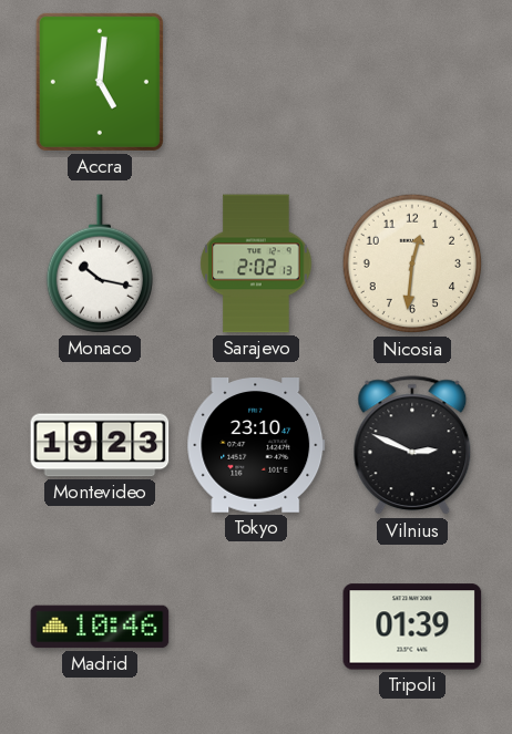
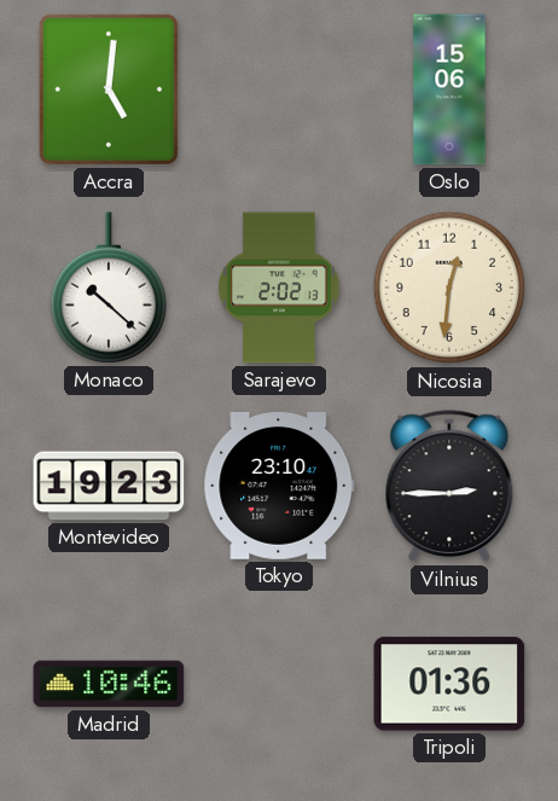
Oslo: none -> 15:06
Monaco: 10:17 -> 10:22
Vilnius: 2:49 -> 2:45
Tripoli: 01:39 -> 01:36
